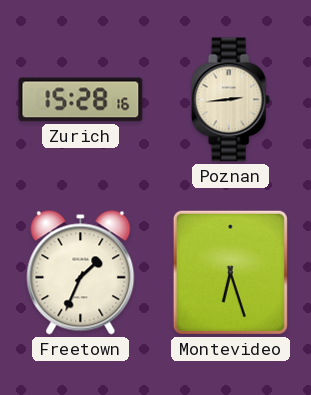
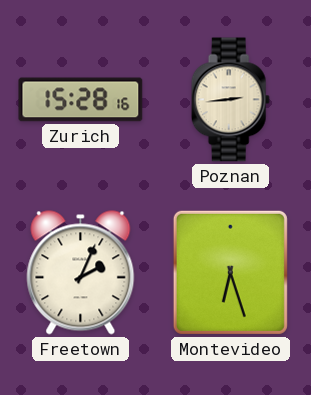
Freetown: 1:34 -> 2:04
